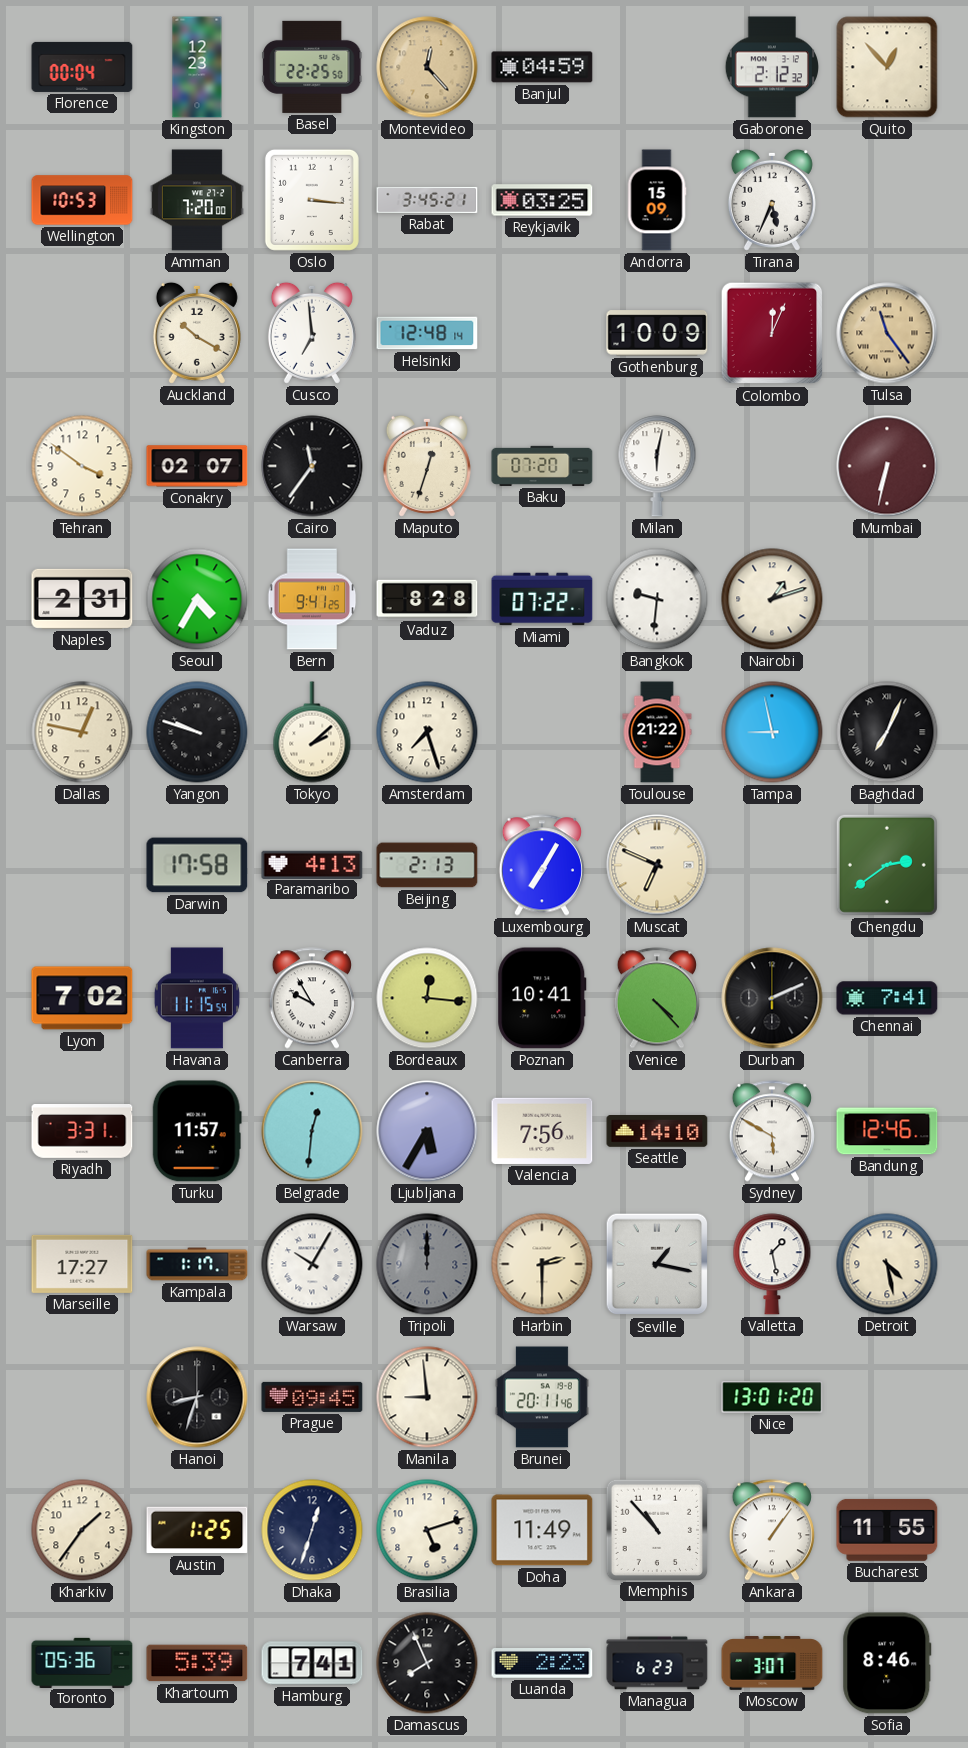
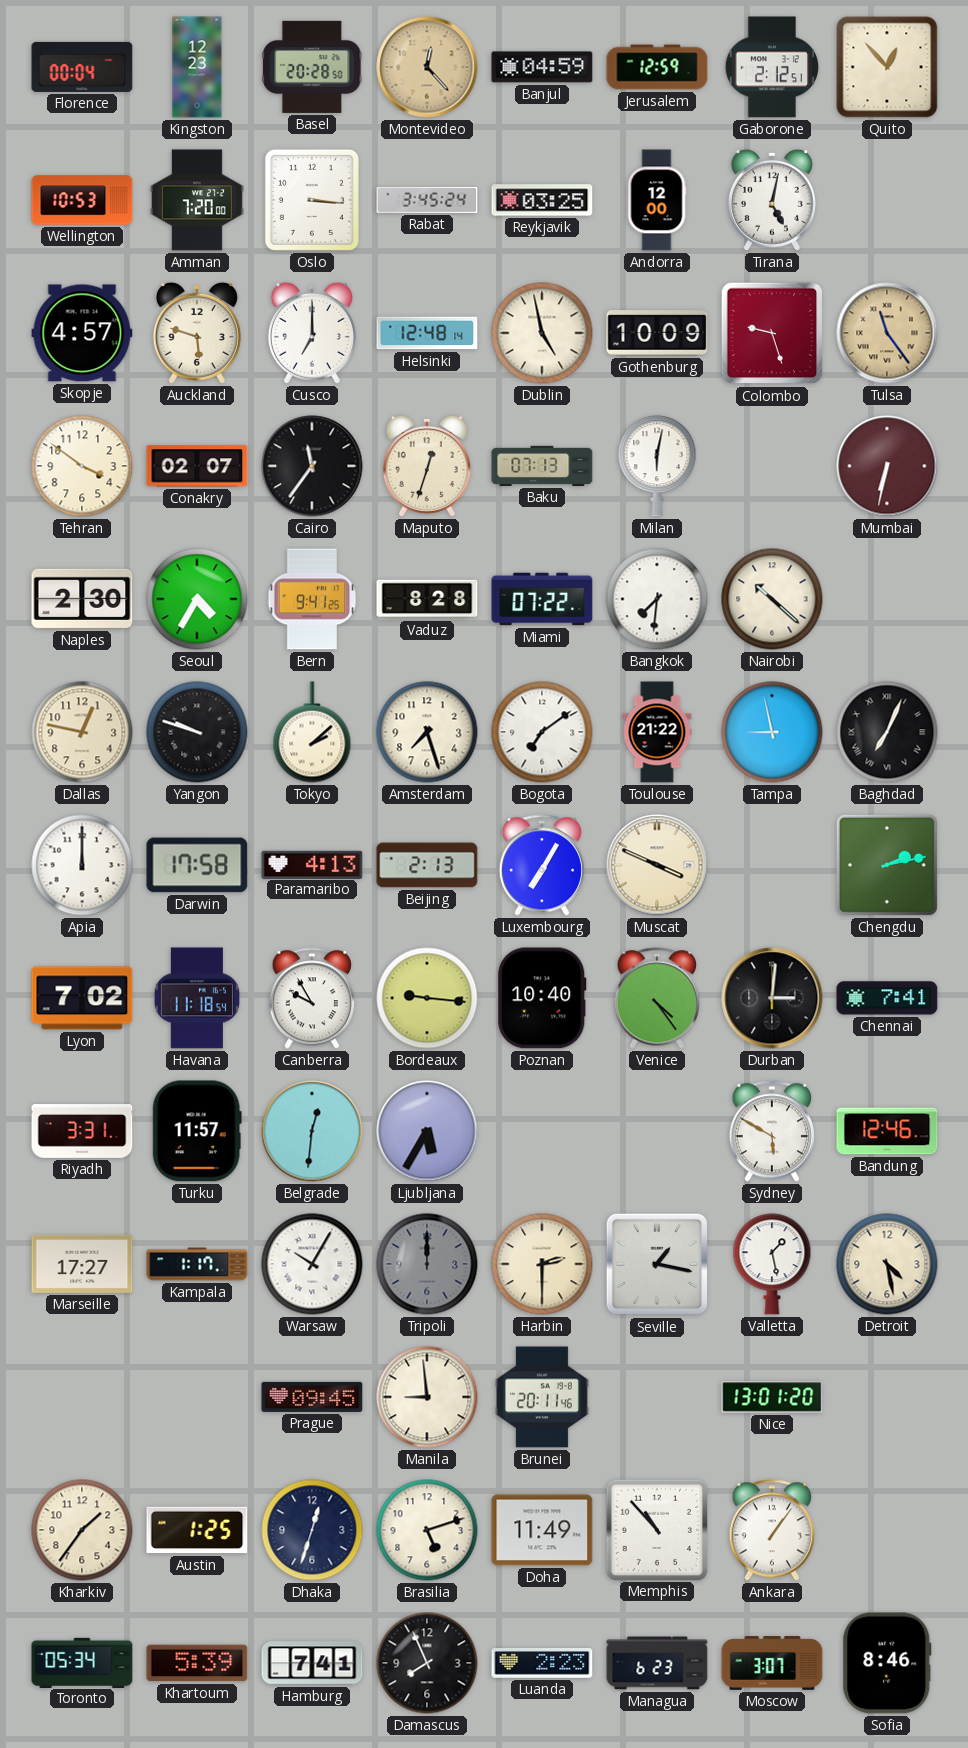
Basel: 22:25 -> 20:28
Jerusalem: none -> 12:59
Gaborone: 2:12:32 -> 2:12:51
Rabat: 3:45:21 -> 3:45:24
Andorra: 15:09 -> 12:00
Tirana: 5:34 -> 5:02
Skopje: none -> 4:57
Auckland: 10:20 -> 5:48
Cusco: 6:59 -> 7:00
Dublin: none -> 4:58
Colombo: 12:04 -> 9:27
Baku: 07:20 -> 07:13
Naples: 2:31 -> 2:30
Bangkok: 9:31 -> 7:31
Nairobi: 1:12 -> 10:22
Bogota: none -> 7:09
Apia: none -> 12:00
Muscat: 6:49 -> 3:49
Chengdu: 2:39 -> 2:13
Havana: 11:15 -> 11:18
Bordeaux: 12:16 -> 9:16
Poznan: 10:41 -> 10:40
Venice: 4:23 -> 4:24
Durban: 2:11 -> 3:01
Valencia: 7:56 -> none
Seattle: 14:10 -> none
Hanoi: 8:33 -> none
Bucharest: 11:55 -> none
Toronto: 05:36 -> 05:34
